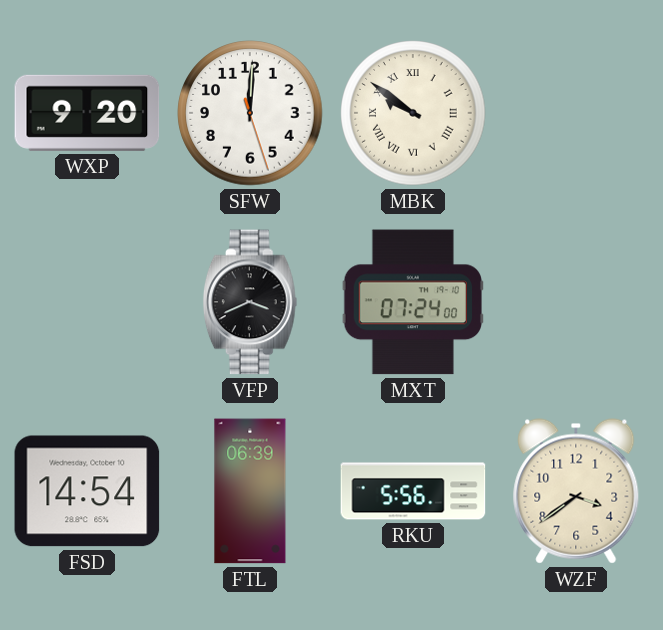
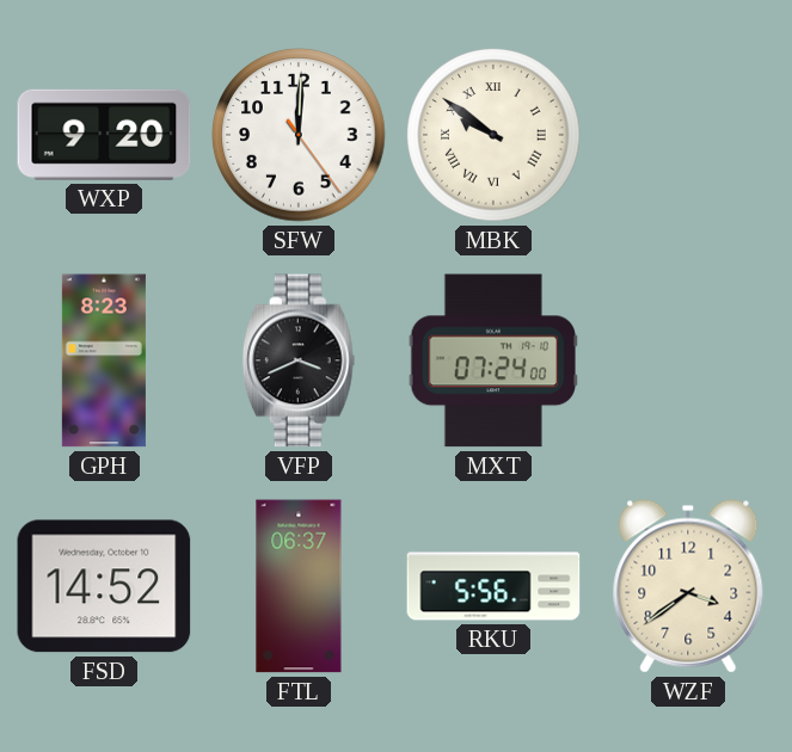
SFW: 12:00:27 -> 12:00:24
GPH: none -> 8:23
FSD: 14:54 -> 14:52
FTL: 06:39 -> 06:37
